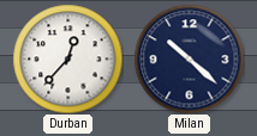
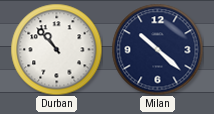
Durban: 12:37 -> 10:53
